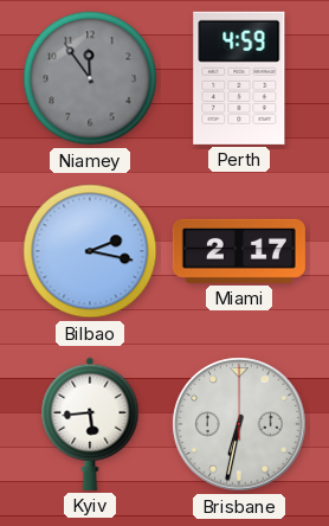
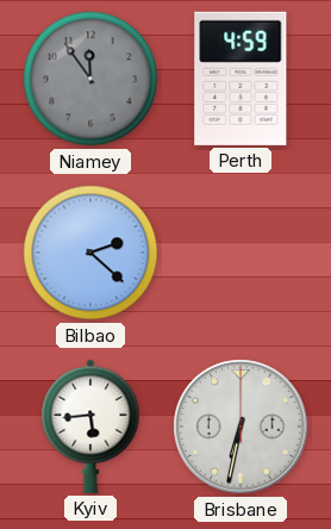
Bilbao: 2:17 -> 2:22
Miami: 2:17 -> none
